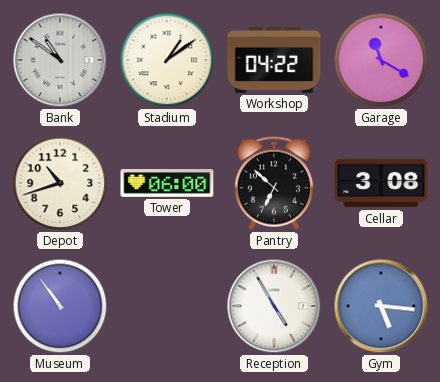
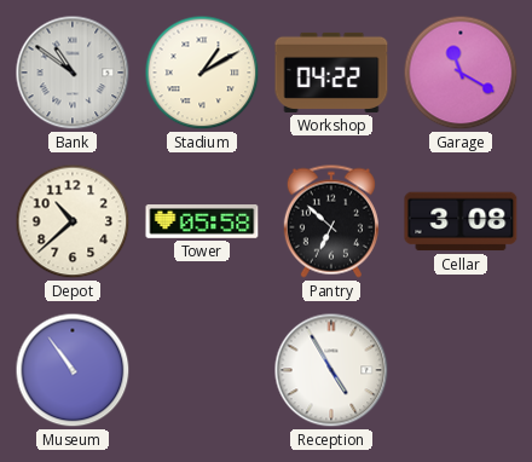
Stadium: 1:09 -> 1:10
Depot: 10:42 -> 10:38
Tower: 06:00 -> 05:58
Gym: 5:16 -> none
